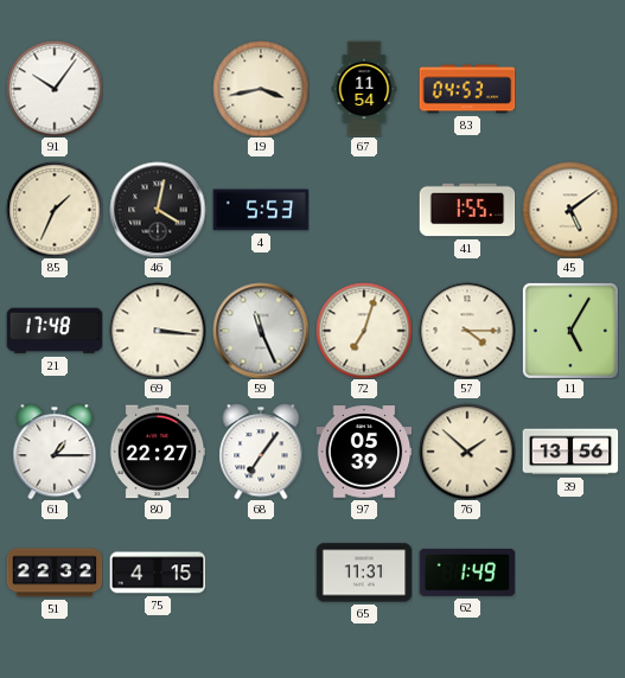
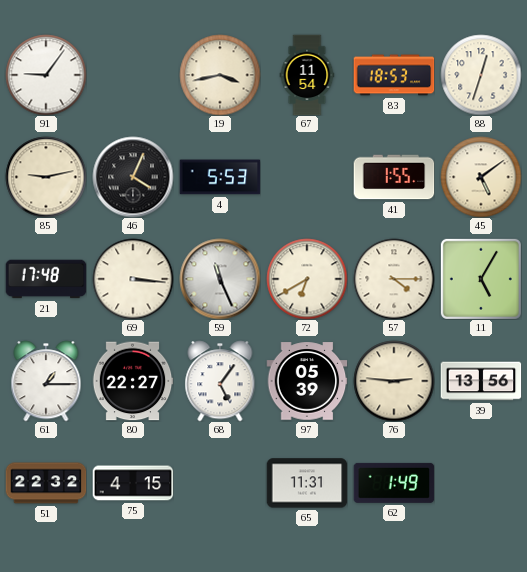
91: 10:06 -> 9:06
83: 04:53 -> 18:53
88: none -> 12:33
85: 1:34 -> 9:13
46: 4:02 -> 4:04
72: 7:03 -> 6:40
68: 7:06 -> 5:06
76: 1:52 -> 2:46
